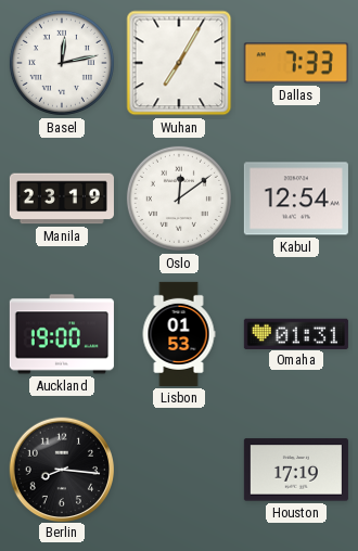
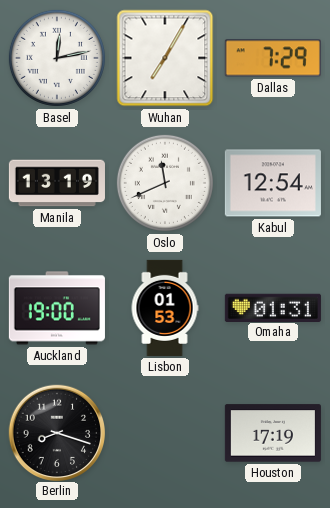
Dallas: 7:33 -> 7:29
Manila: 23:19 -> 13:19
Oslo: 12:09 -> 11:41
Berlin: 8:16 -> 8:18
